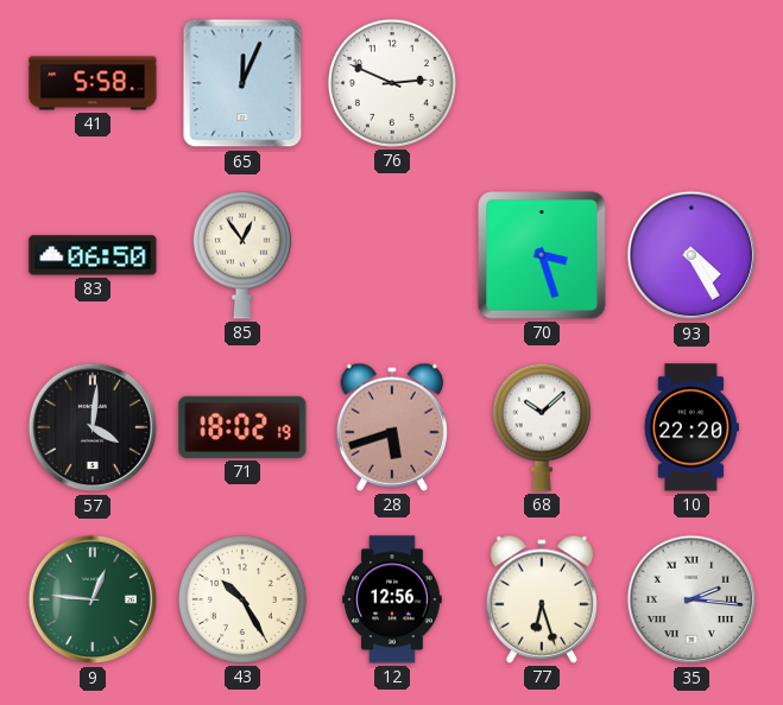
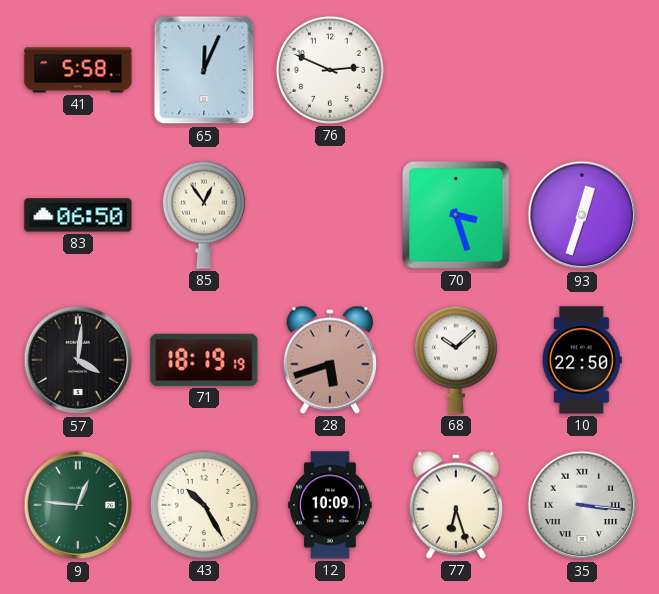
93: 4:25 -> 12:33
71: 18:02 -> 18:19
10: 22:20 -> 22:50
12: 12:56 -> 10:09
35: 2:16 -> 3:16
